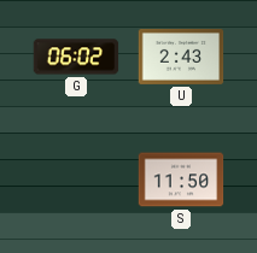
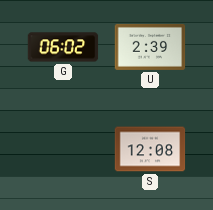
U: 2:43 -> 2:39
S: 11:50 -> 12:08
